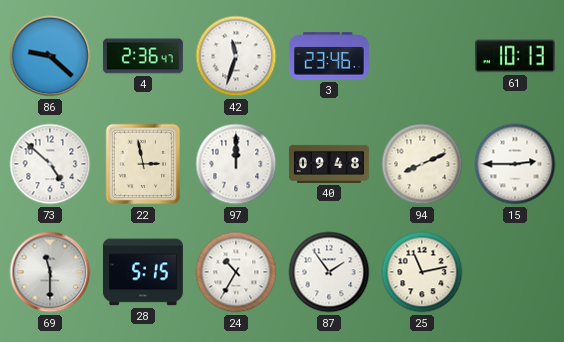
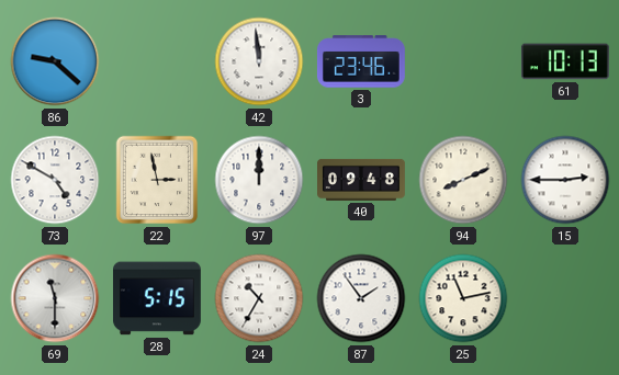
4: 2:36 -> none
42: 11:33 -> 11:59
73: 4:52 -> 4:50
